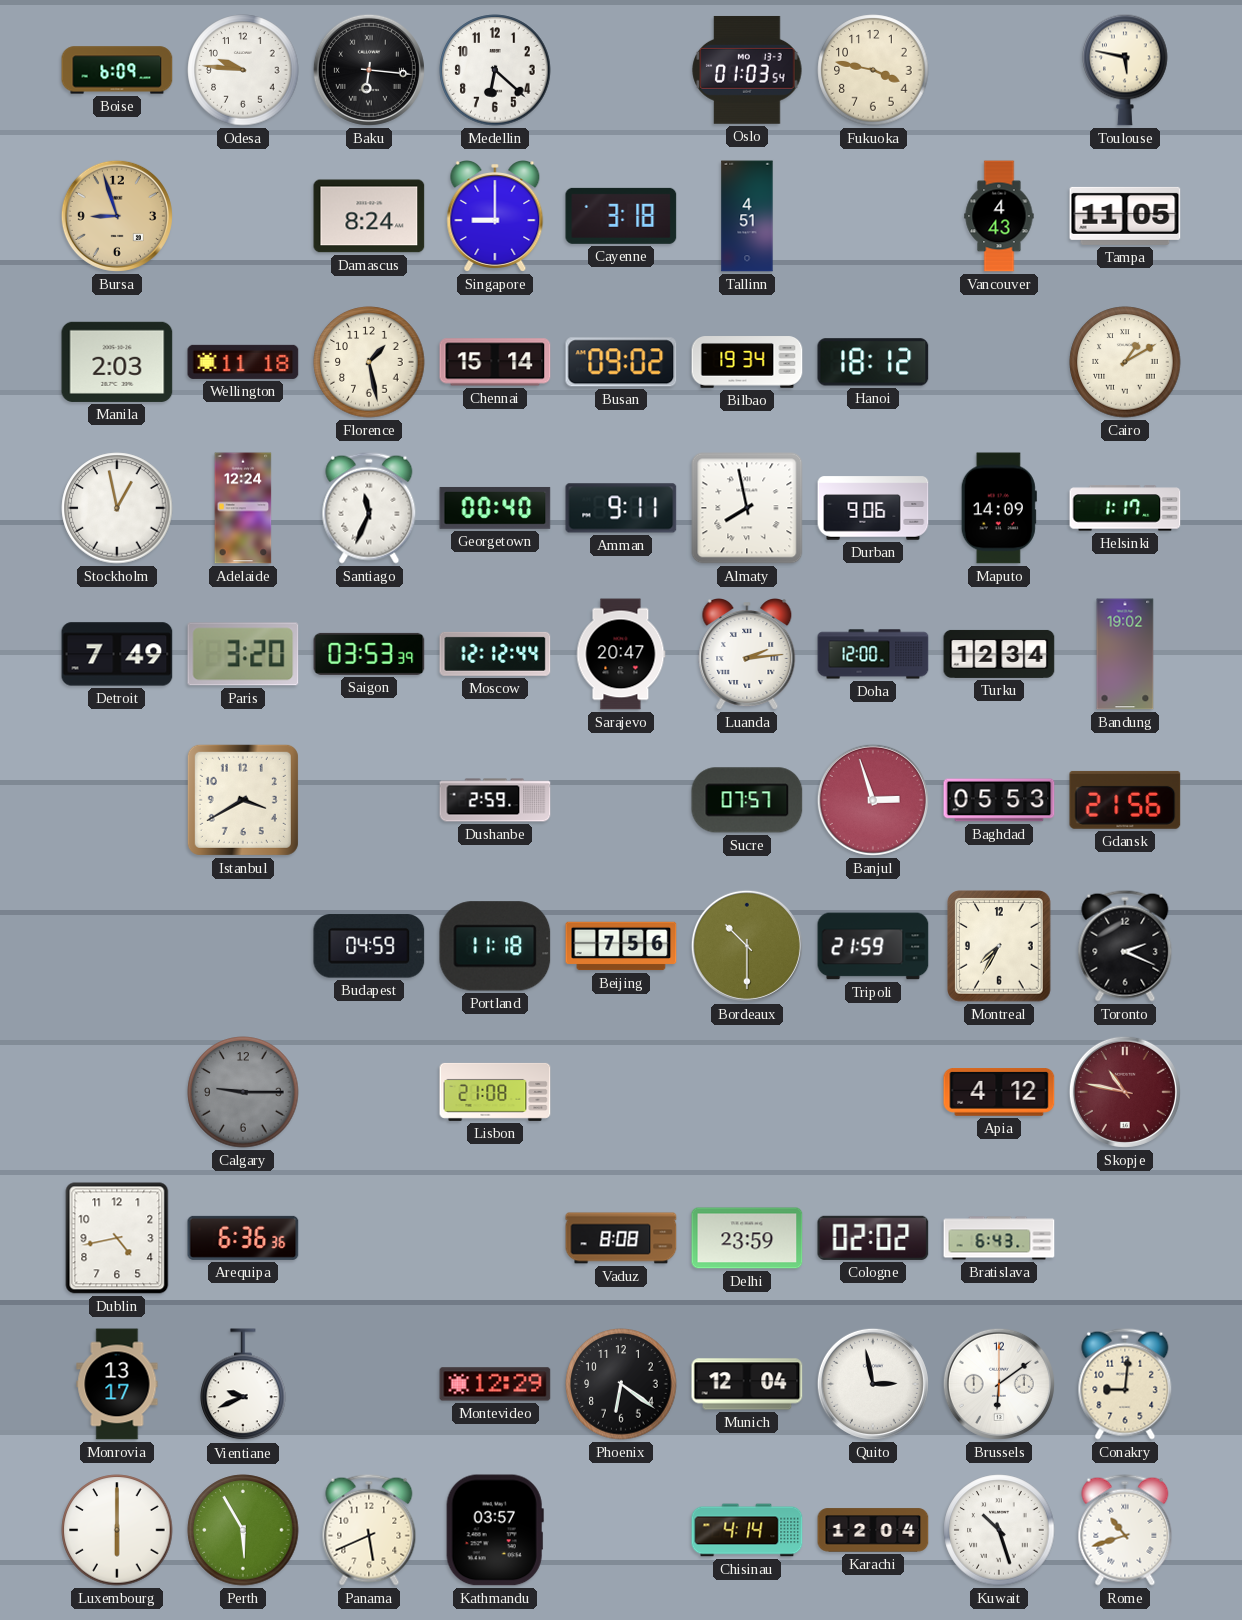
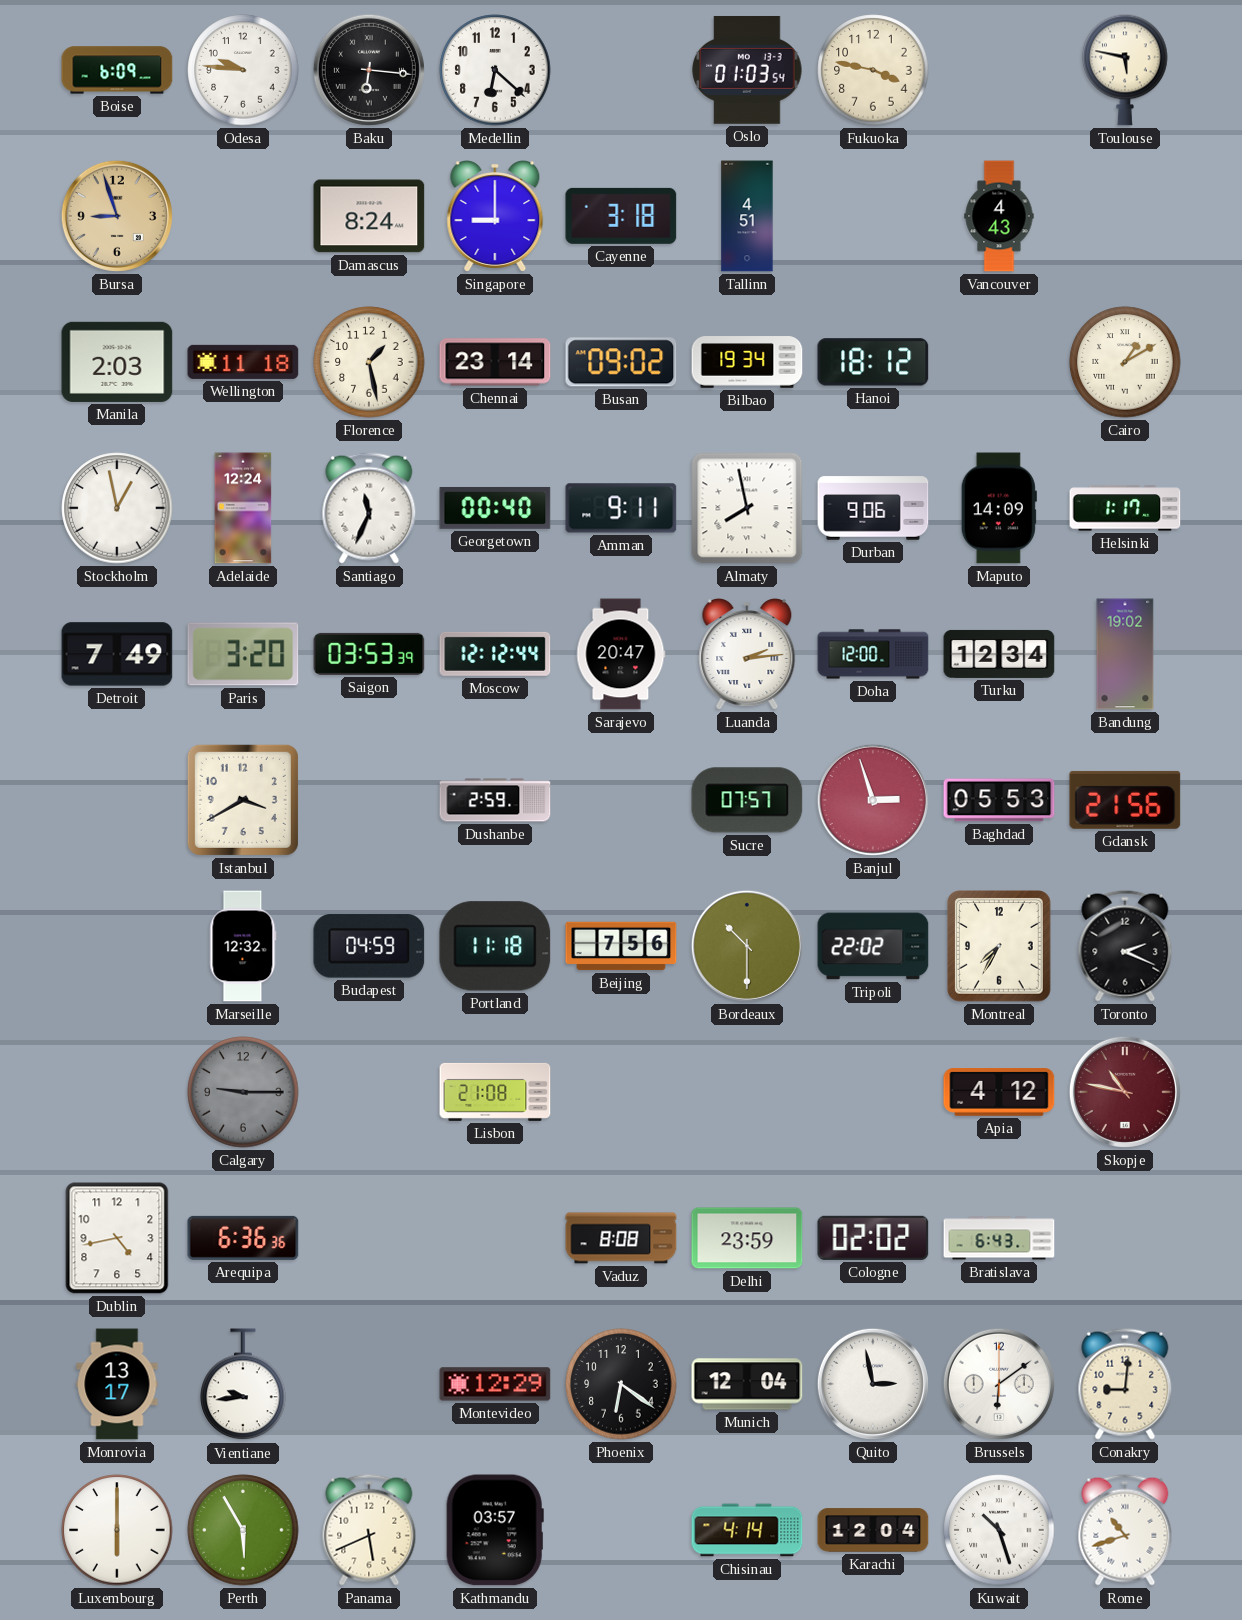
Tampa: 11:05 -> none
Chennai: 15:14 -> 23:14
Marseille: none -> 12:32
Tripoli: 21:59 -> 22:02
Vientiane: 9:41 -> 9:44
